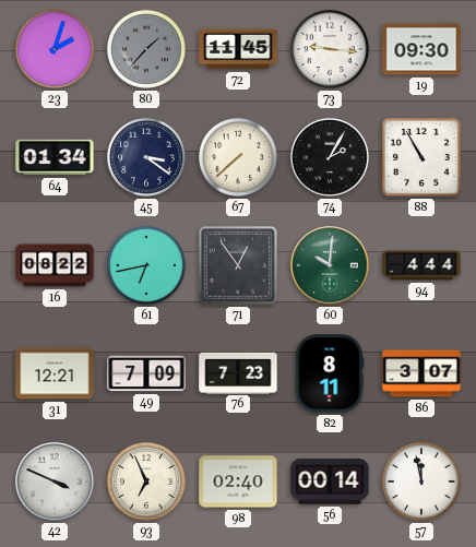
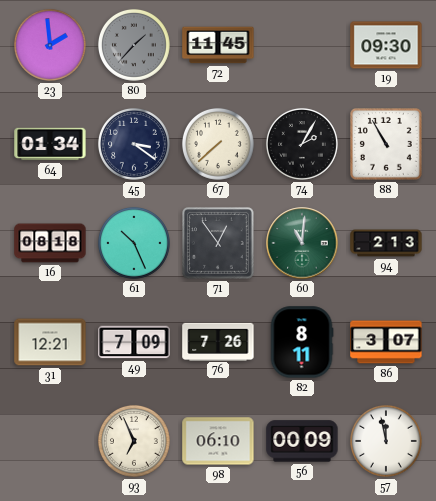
23: 2:03 -> 1:59
73: 9:16 -> none
16: 08:22 -> 08:18
61: 6:43 -> 10:26
60: 10:01 -> 11:01
94: 4:44 -> 2:13
76: 7:23 -> 7:26
42: 3:49 -> none
98: 02:40 -> 06:10
56: 00:14 -> 00:09
